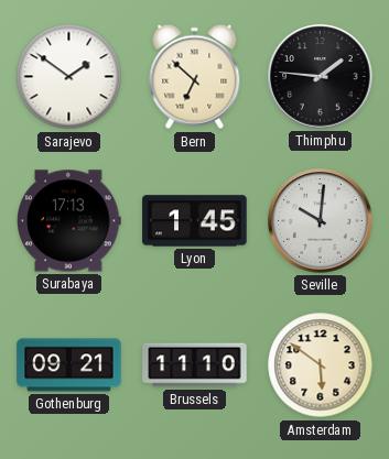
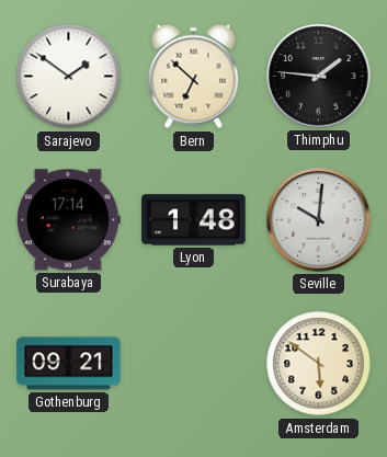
Surabaya: 17:13 -> 17:14
Lyon: 1:45 -> 1:48
Brussels: 11:10 -> none
